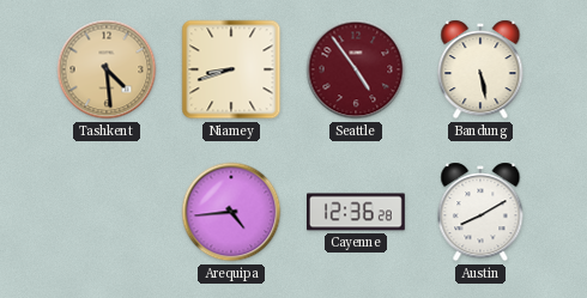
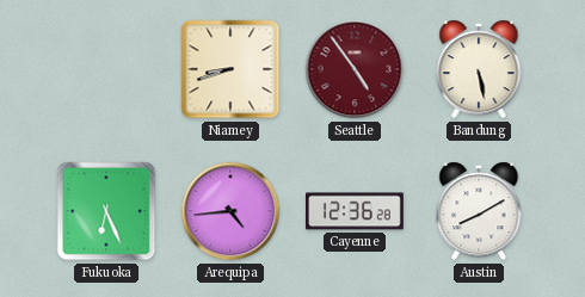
Tashkent: 4:29 -> none
Fukuoka: none -> 6:26
